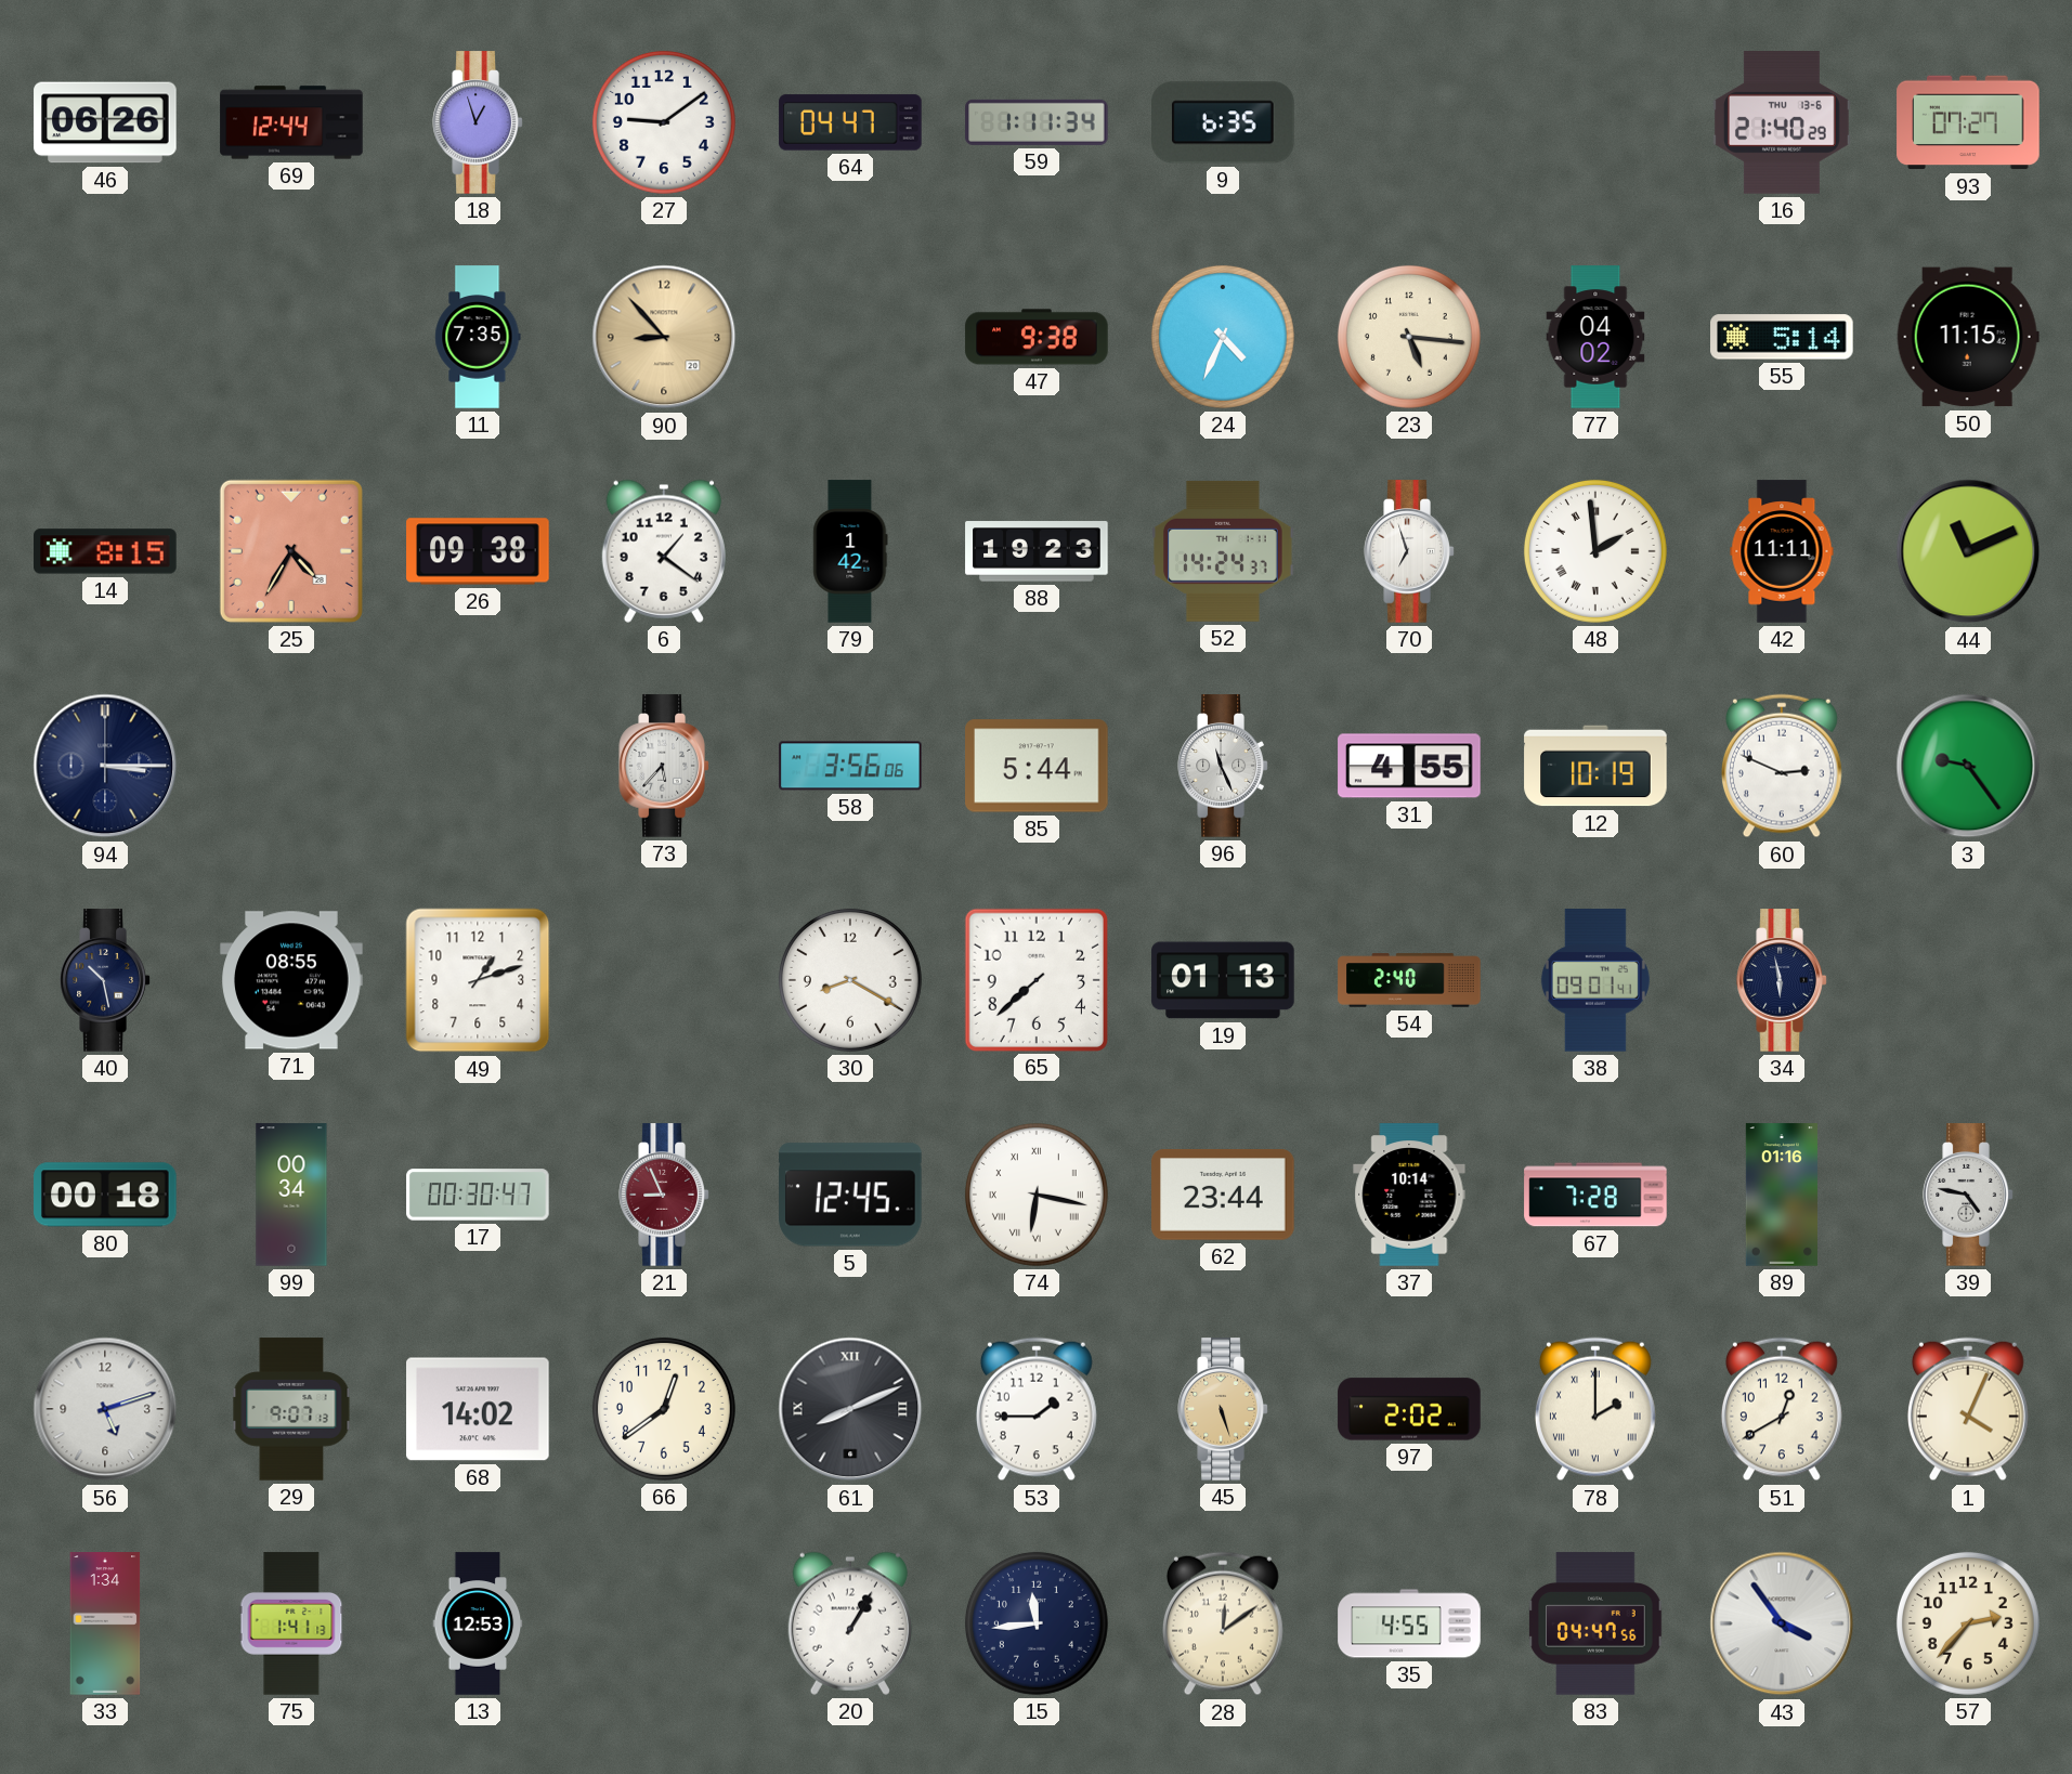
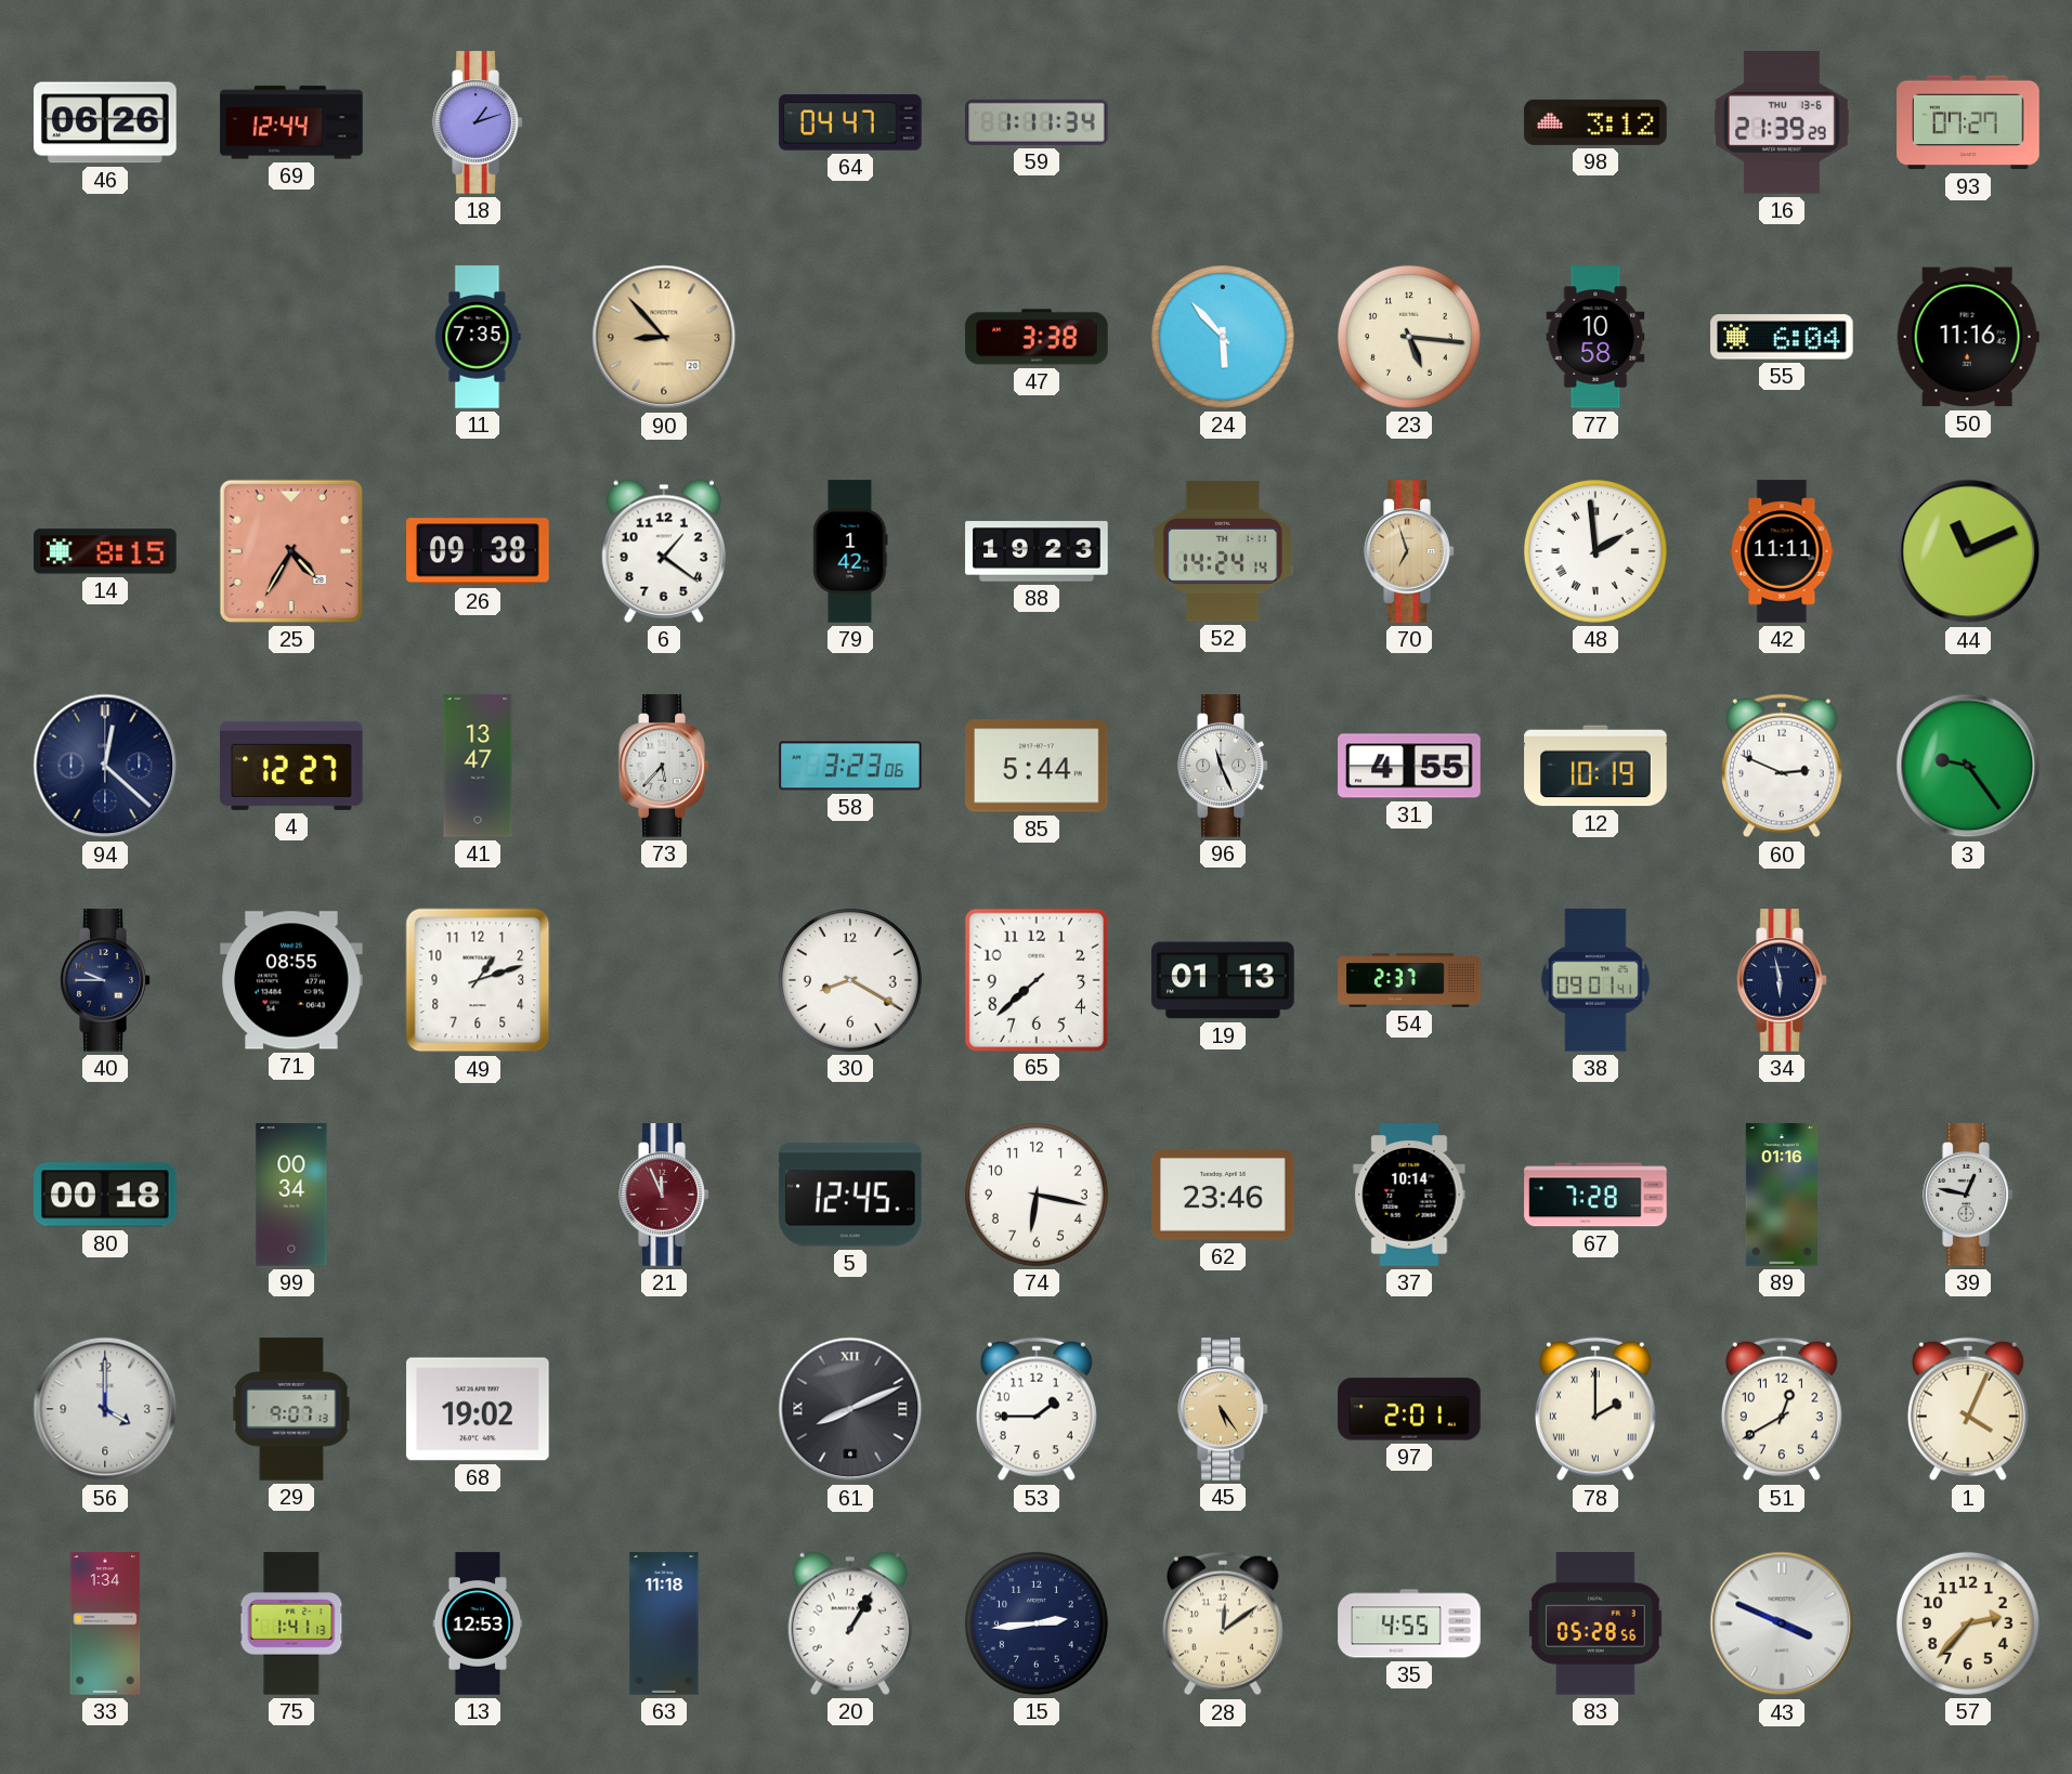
18: 12:57 -> 1:12
27: 9:09 -> none
9: 6:35 -> none
98: none -> 3:12
16: 21:40 -> 21:39
47: 9:38 -> 3:38
24: 4:34 -> 5:53
77: 04:02 -> 10:58
55: 5:14 -> 6:04
50: 11:15 -> 11:16
52: 14:24:37 -> 14:24:14
70 dial: white -> champagne
94: 3:15 -> 12:22
4: none -> 12:27
41: none -> 13:47
58: 3:56 -> 3:23
40: 10:28 -> 9:45
54: 2:40 -> 2:37
17: 00:30 -> none
21: 8:56 -> 11:56
74 numerals: Roman -> Arabic
62: 23:44 -> 23:46
39: 4:47 -> 12:47
56: 5:12 -> 4:00
68: 14:02 -> 19:02
66: 12:39 -> none
45: 5:27 -> 5:24
97: 2:02 -> 2:01
63: none -> 11:18
15: 11:44 -> 2:44
83: 04:47 -> 05:28
43: 3:54 -> 3:49
